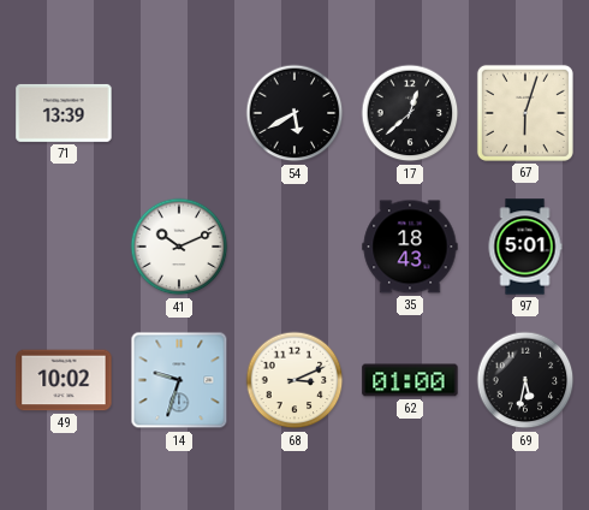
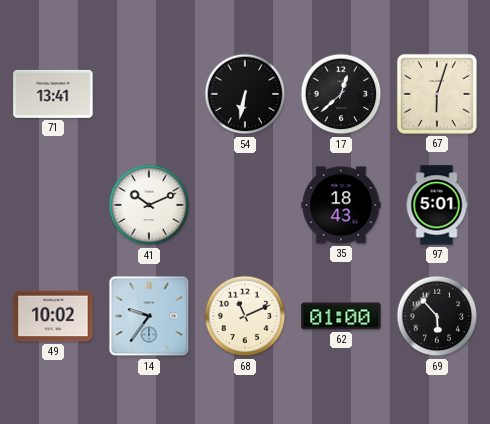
71: 13:39 -> 13:41
54: 5:40 -> 6:32
14: 9:33 -> 9:36
68: 3:11 -> 11:11
69: 5:32 -> 5:53
